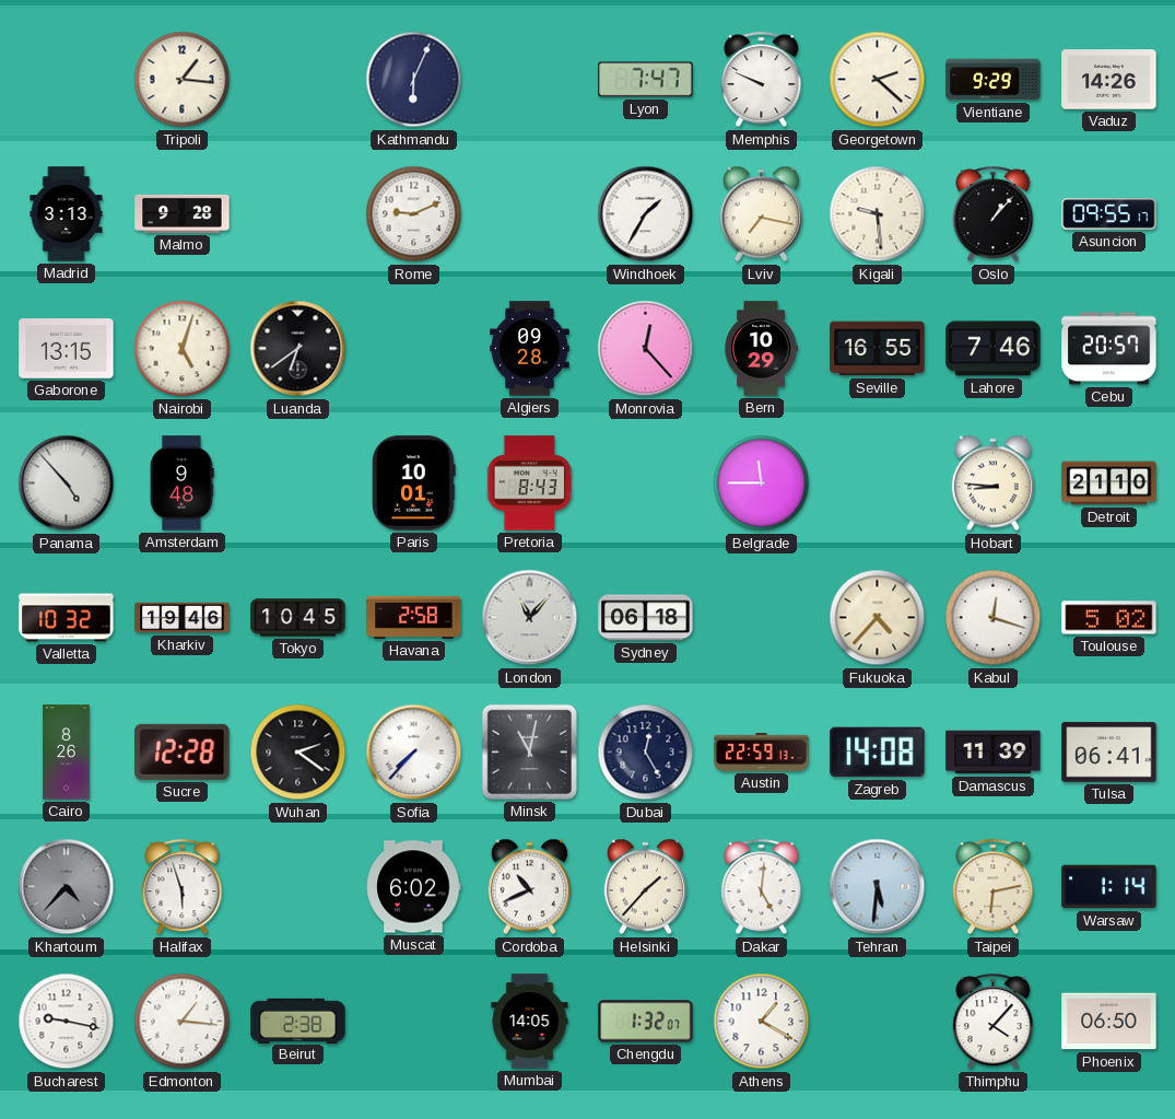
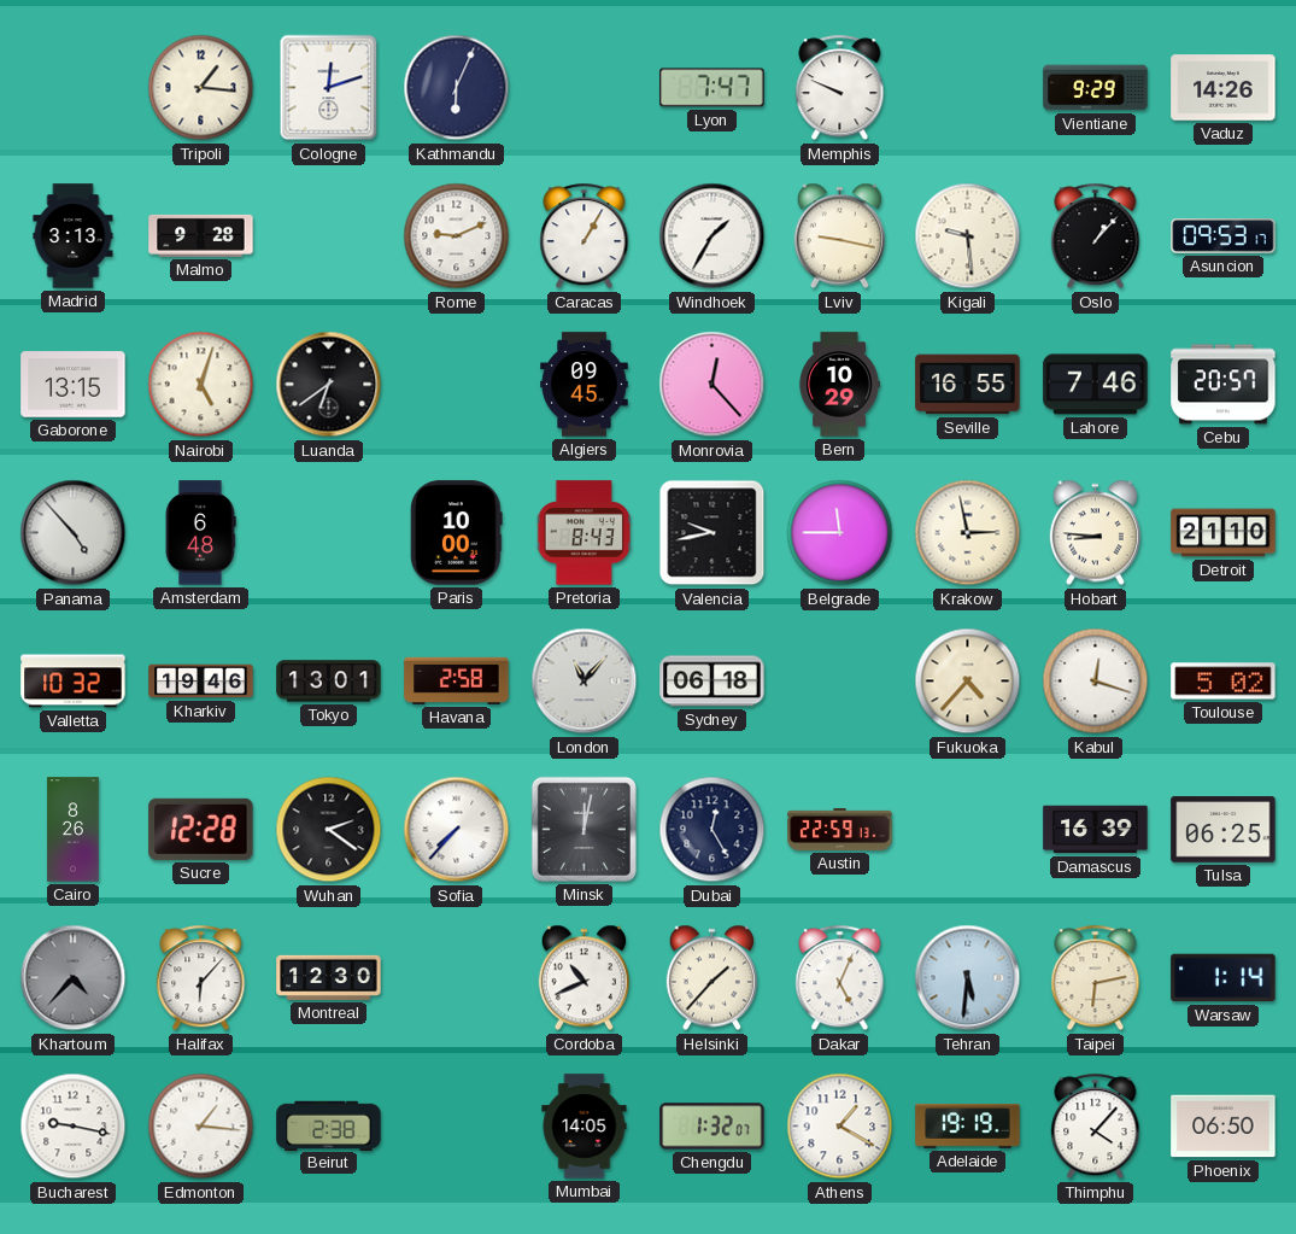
Cologne: none -> 12:12
Georgetown: 2:22 -> none
Caracas: none -> 1:05
Lviv: 7:17 -> 9:17
Asuncion: 09:55 -> 09:53
Algiers: 09:28 -> 09:45
Amsterdam: 9:48 -> 6:48
Paris: 10:01 -> 10:00
Valencia: none -> 9:43
Krakow: none -> 2:58
Tokyo: 10:45 -> 13:01
Minsk: 11:02 -> 12:02
Zagreb: 14:08 -> none
Damascus: 11:39 -> 16:39
Tulsa: 06:41 -> 06:25
Halifax: 5:57 -> 6:07
Montreal: none -> 12:30
Muscat: 6:02 -> none
Dakar: 5:01 -> 5:04
Adelaide: none -> 19:19
